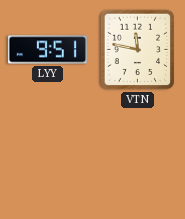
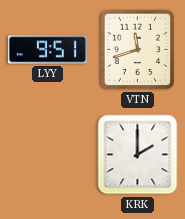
VTN: 11:47 -> 11:42
KRK: none -> 2:00
